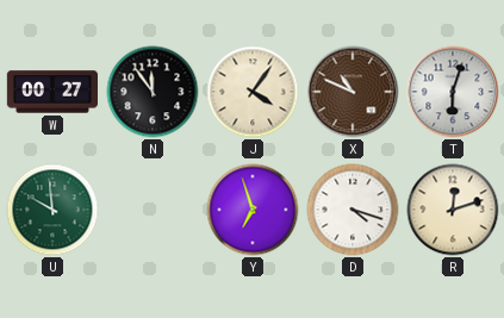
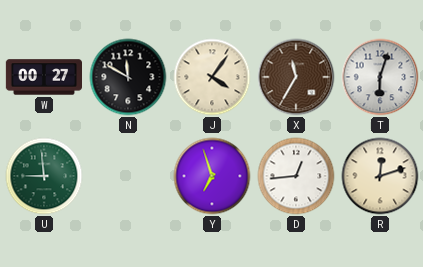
N: 11:54 -> 11:50
X: 10:49 -> 11:35
U: 9:59 -> 8:59
D: 4:18 -> 12:44
